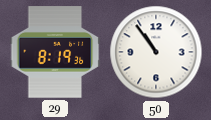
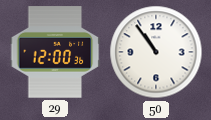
29: 8:19 -> 12:00
